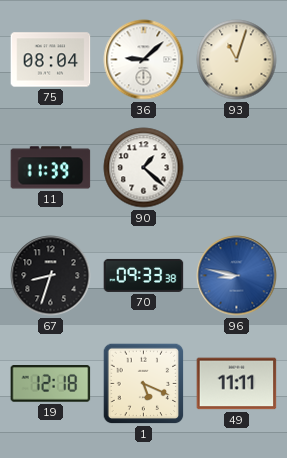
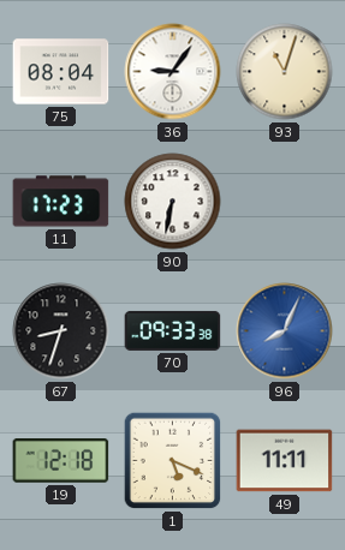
36: 9:08 -> 9:06
11: 11:39 -> 17:23
90: 1:22 -> 6:32
96: 8:47 -> 8:04
